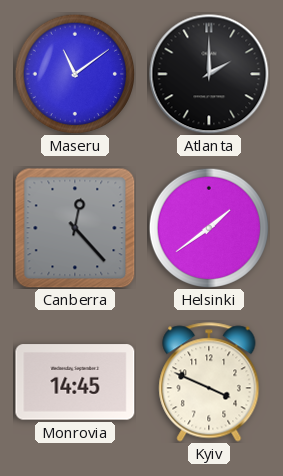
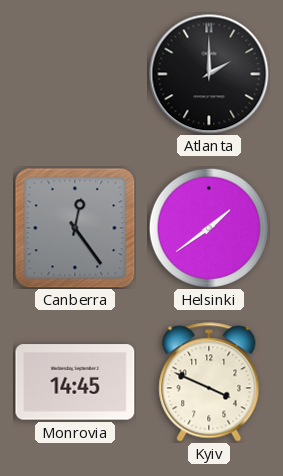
Maseru: 11:09 -> none
Canberra: 12:23 -> 12:24
